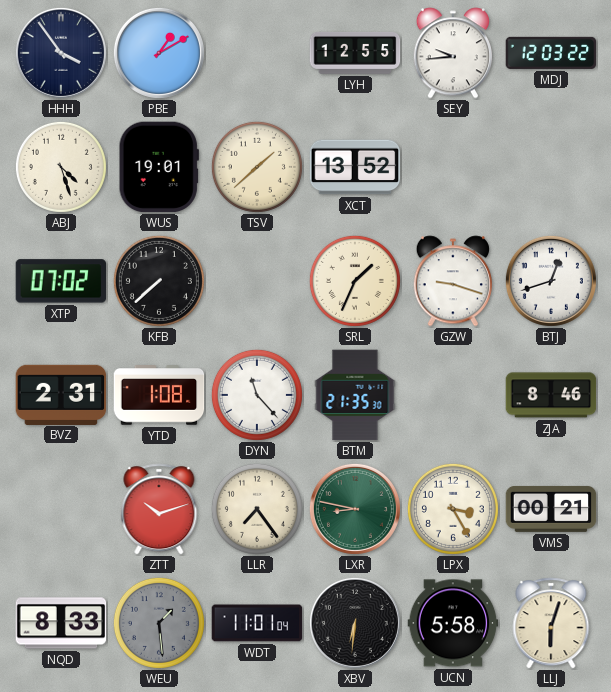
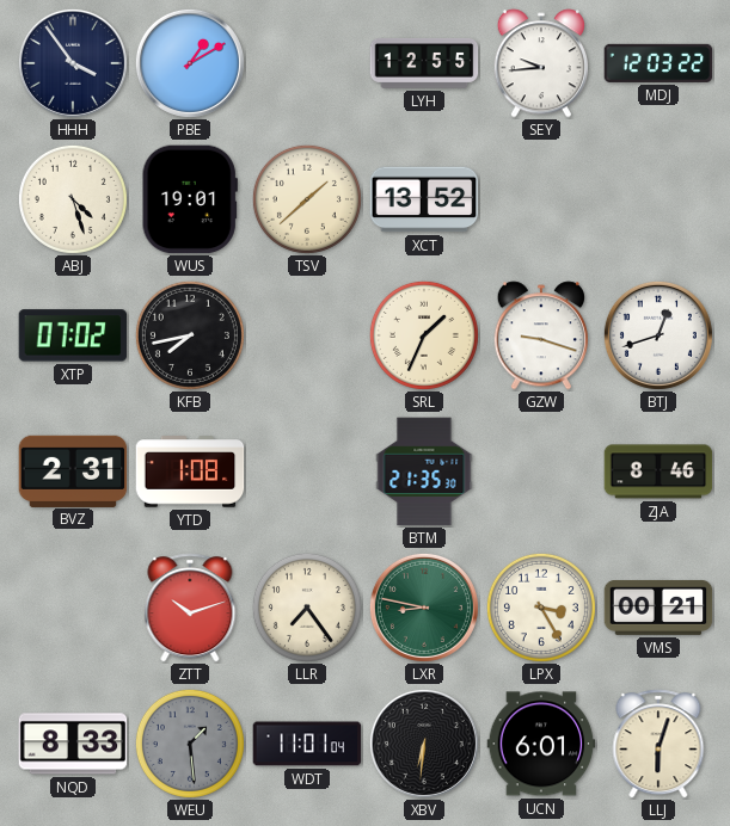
KFB: 7:38 -> 7:43
DYN: 11:23 -> none
UCN: 5:58 -> 6:01
